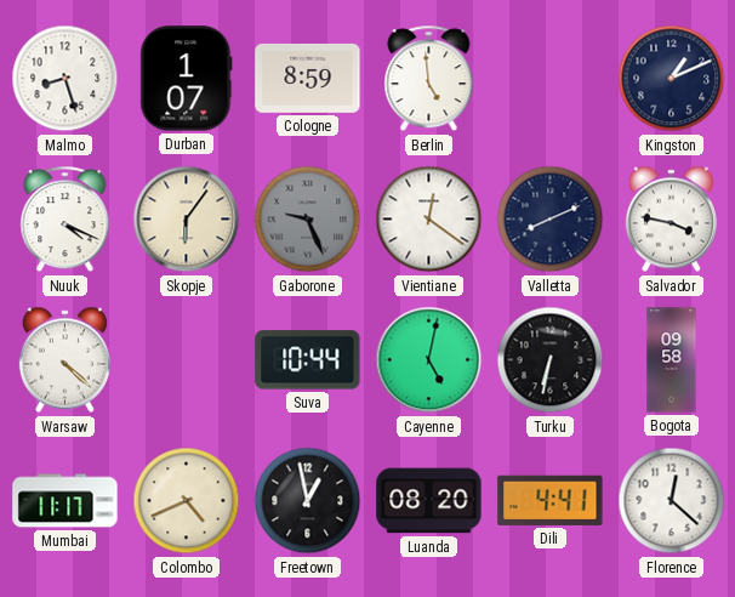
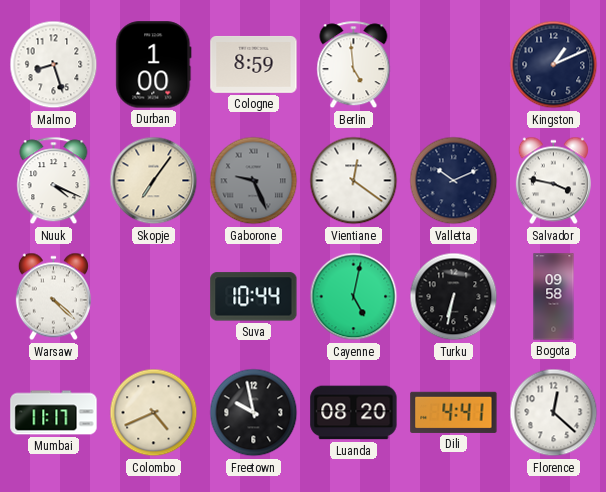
Durban: 1:07 -> 1:00
Skopje: 6:06 -> 7:06
Valletta: 8:11 -> 10:11
Freetown: 12:58 -> 9:58
